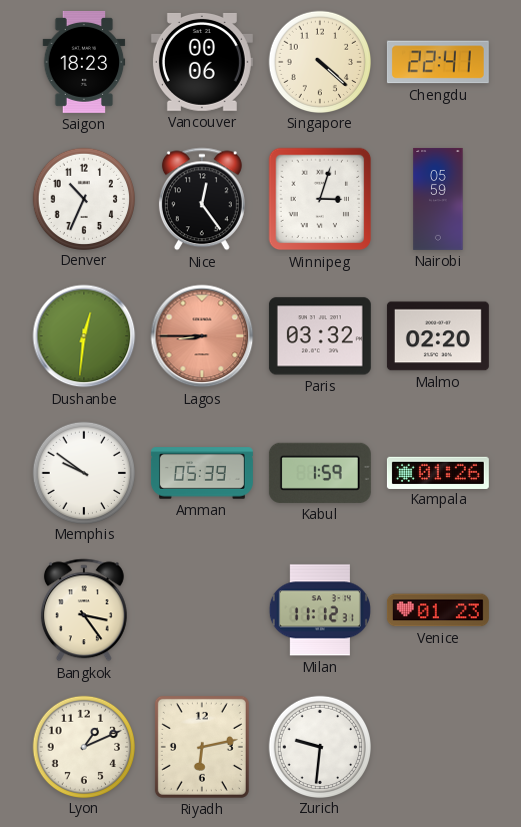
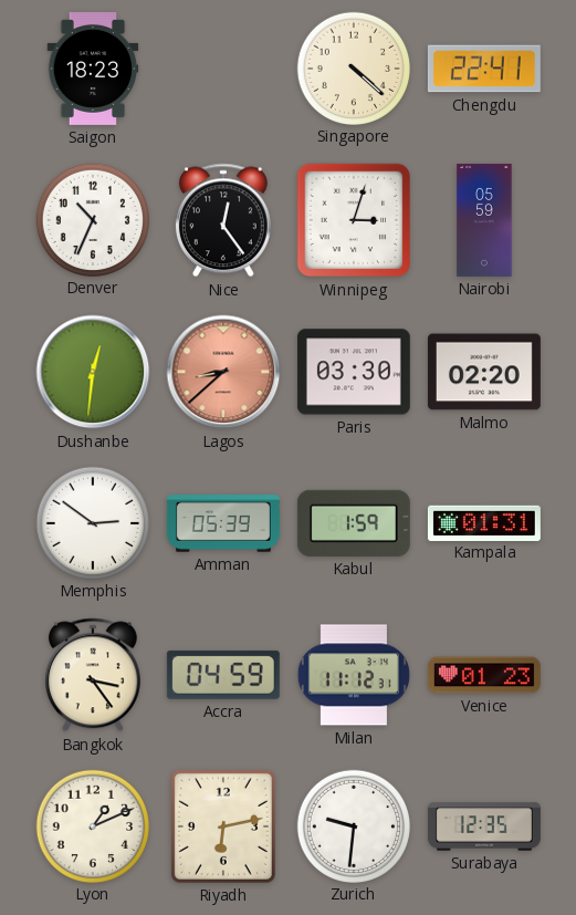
Vancouver: 00:06 -> none
Lagos: 8:45 -> 8:38
Paris: 03:32 -> 03:30
Memphis: 9:51 -> 2:51
Kampala: 01:26 -> 01:31
Accra: none -> 04:59
Surabaya: none -> 12:35
